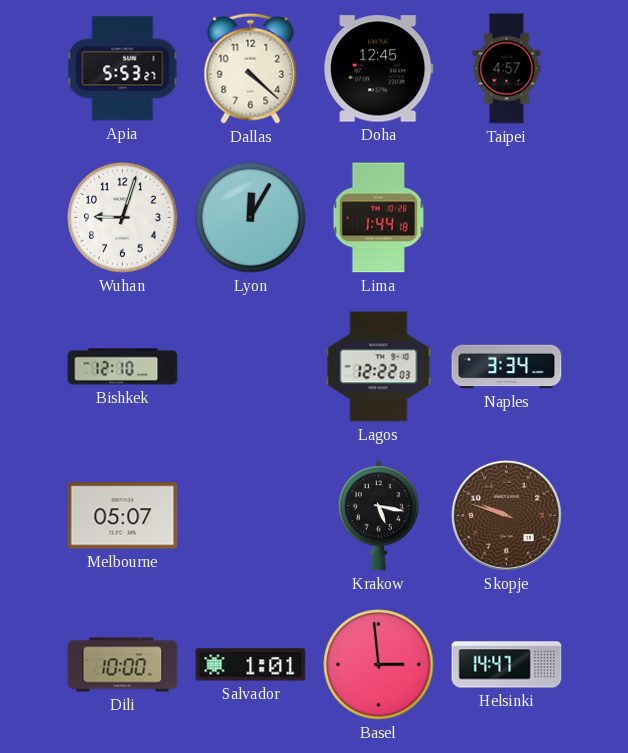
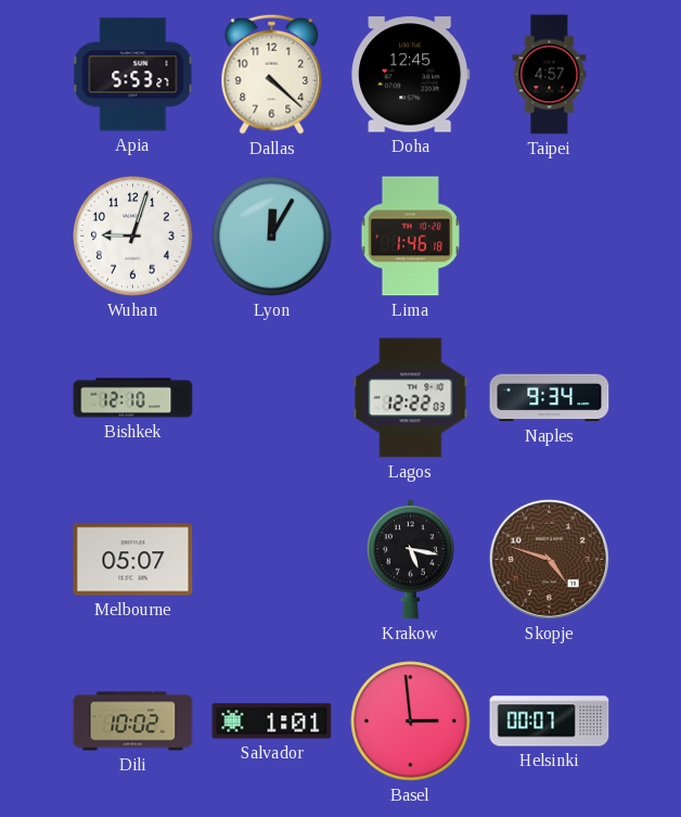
Lima: 1:44 -> 1:46
Naples: 3:34 -> 9:34
Skopje: 9:48 -> 4:48
Dili: 10:00 -> 10:02
Helsinki: 14:47 -> 00:07
